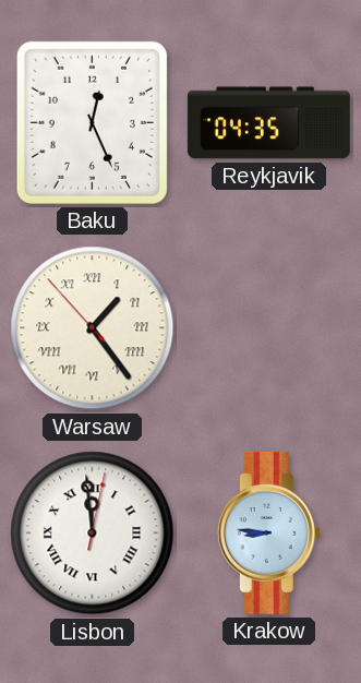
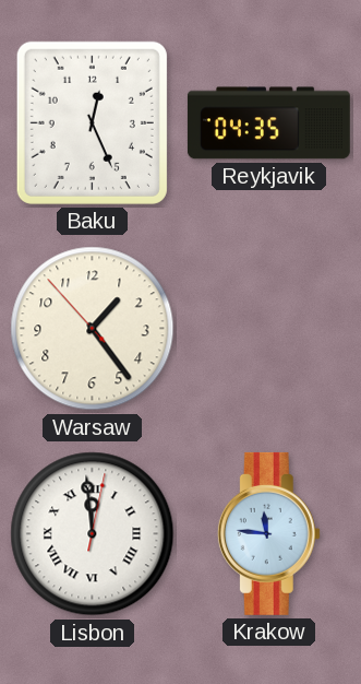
Warsaw numerals: Roman -> Arabic
Krakow: 8:46 -> 11:46
